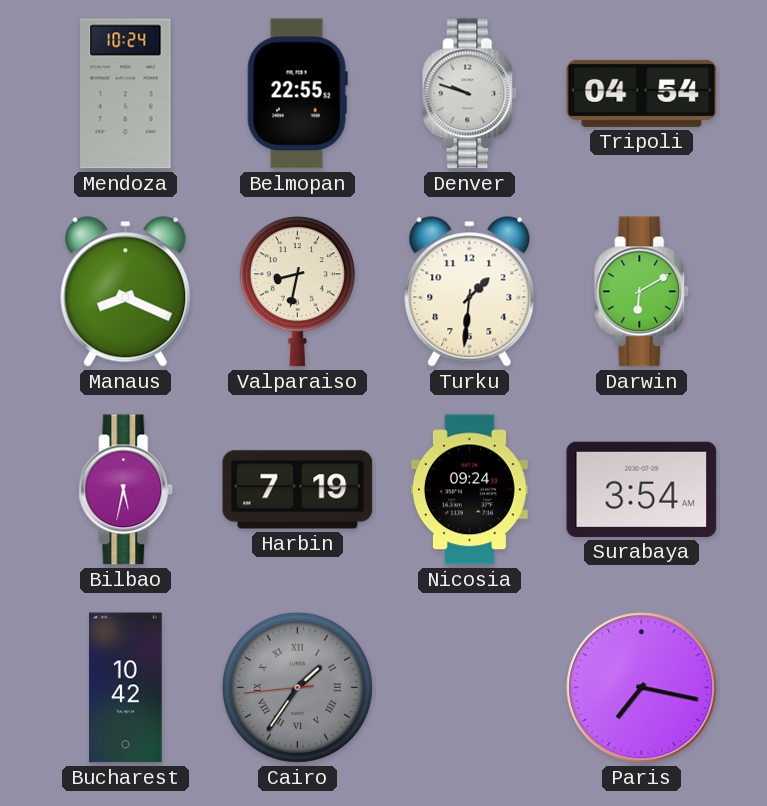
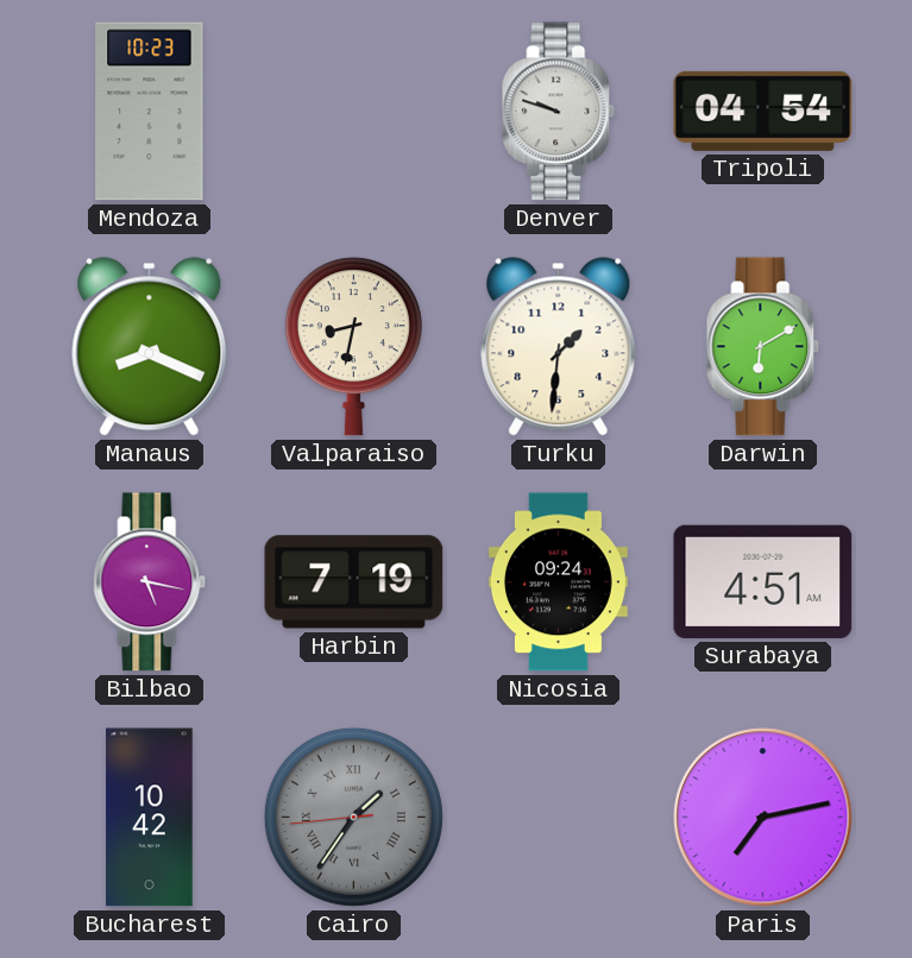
Mendoza: 10:24 -> 10:23
Belmopan: 22:55 -> none
Bilbao: 5:32 -> 5:17
Surabaya: 3:54 -> 4:51
Paris: 7:17 -> 7:13
